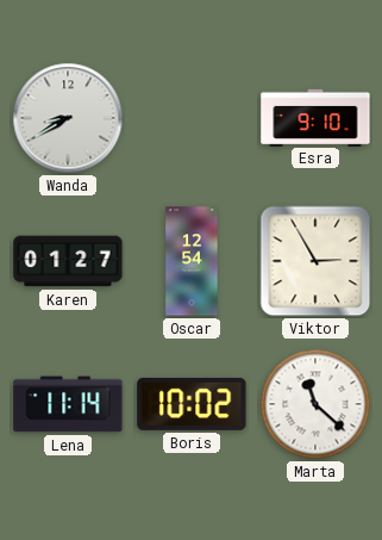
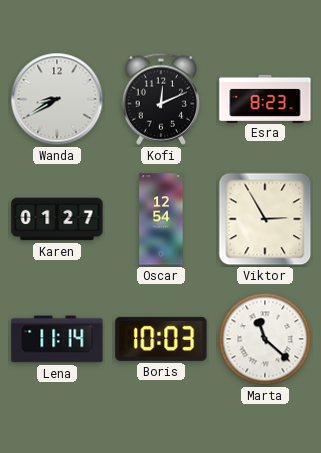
Kofi: none -> 12:11
Esra: 9:10 -> 8:23
Boris: 10:02 -> 10:03
